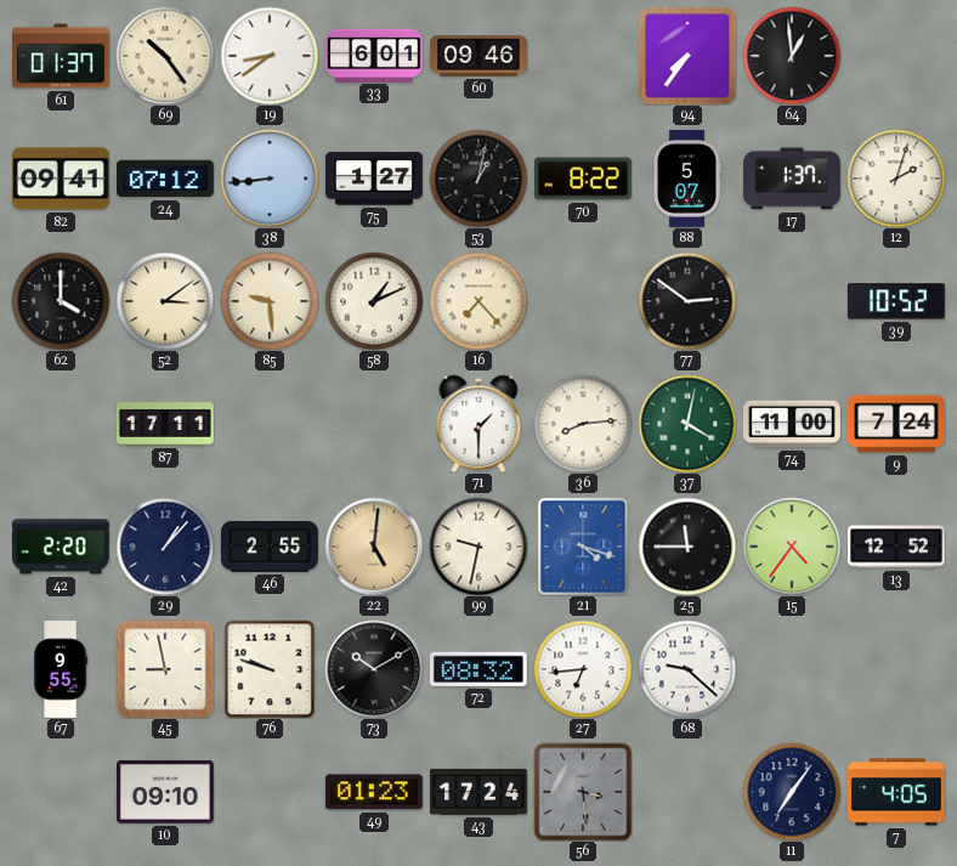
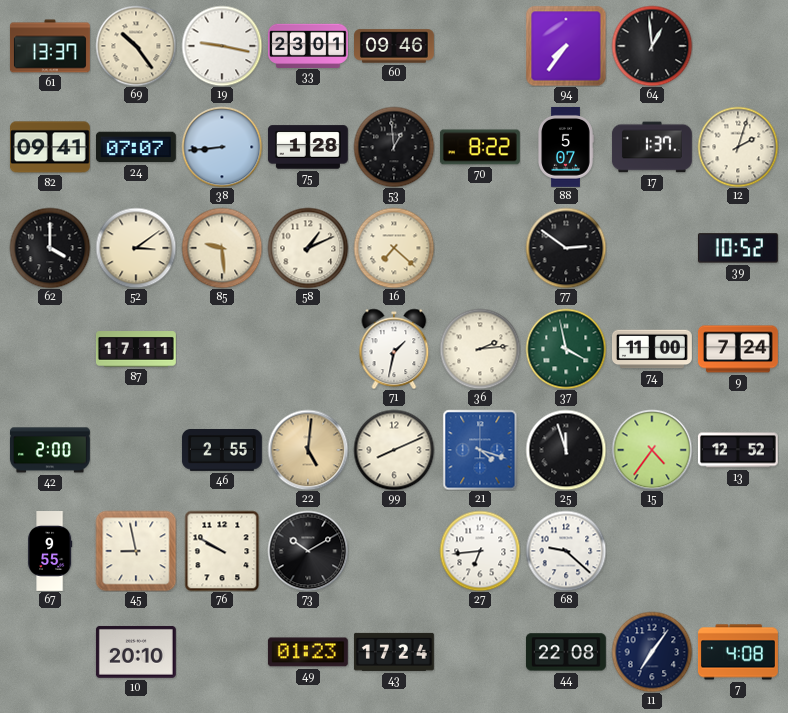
61: 01:37 -> 13:37
19: 8:39 -> 9:17
33: 6:01 -> 23:01
24: 07:12 -> 07:07
75: 1:27 -> 1:28
53: 1:02 -> 12:59
16: 7:23 -> 7:22
71: 1:30 -> 1:32
36: 8:14 -> 2:14
37: 4:02 -> 3:58
42: 2:20 -> 2:00
29: 1:07 -> none
99: 9:32 -> 8:11
25: 11:45 -> 11:57
76: 9:48 -> 9:50
72: 08:32 -> none
10: 09:10 -> 20:10
56: 3:29 -> none
44: none -> 22:08
7: 4:05 -> 4:08
